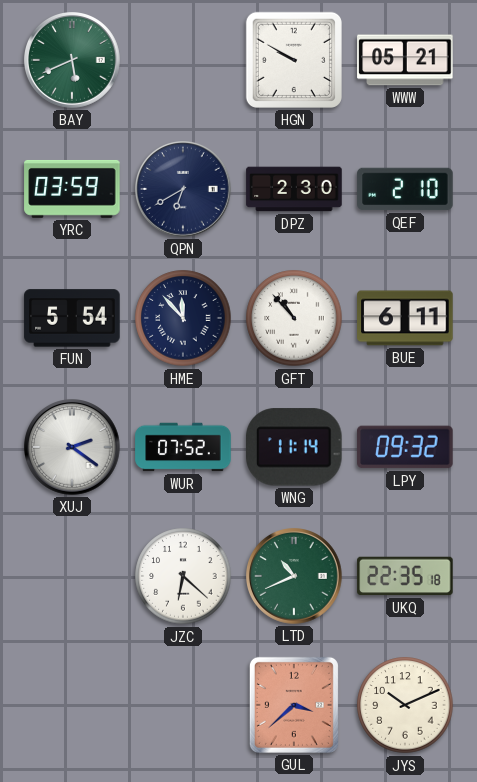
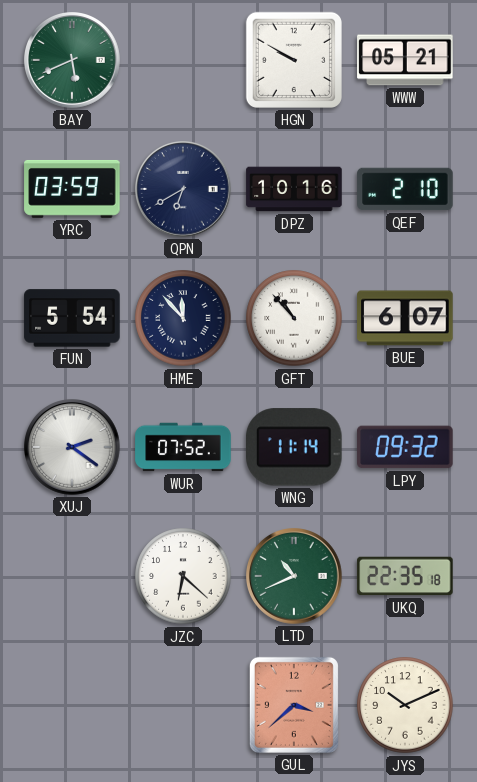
DPZ: 2:30 -> 10:16
BUE: 6:11 -> 6:07
